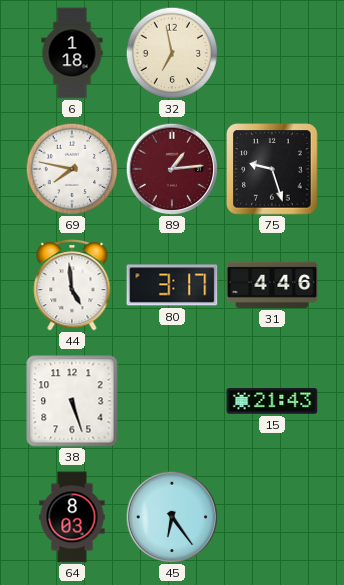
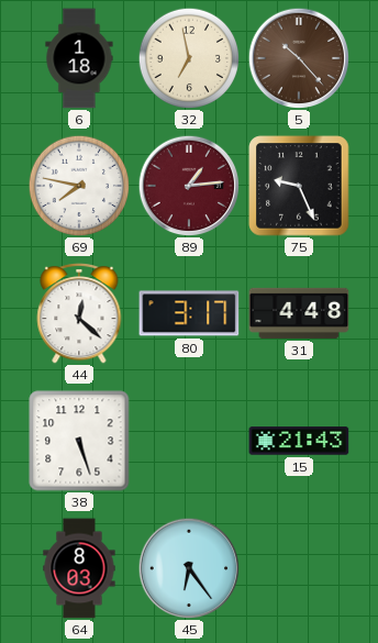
5: none -> 10:23
75: 9:27 -> 9:26
44: 4:59 -> 12:22
31: 4:46 -> 4:48
